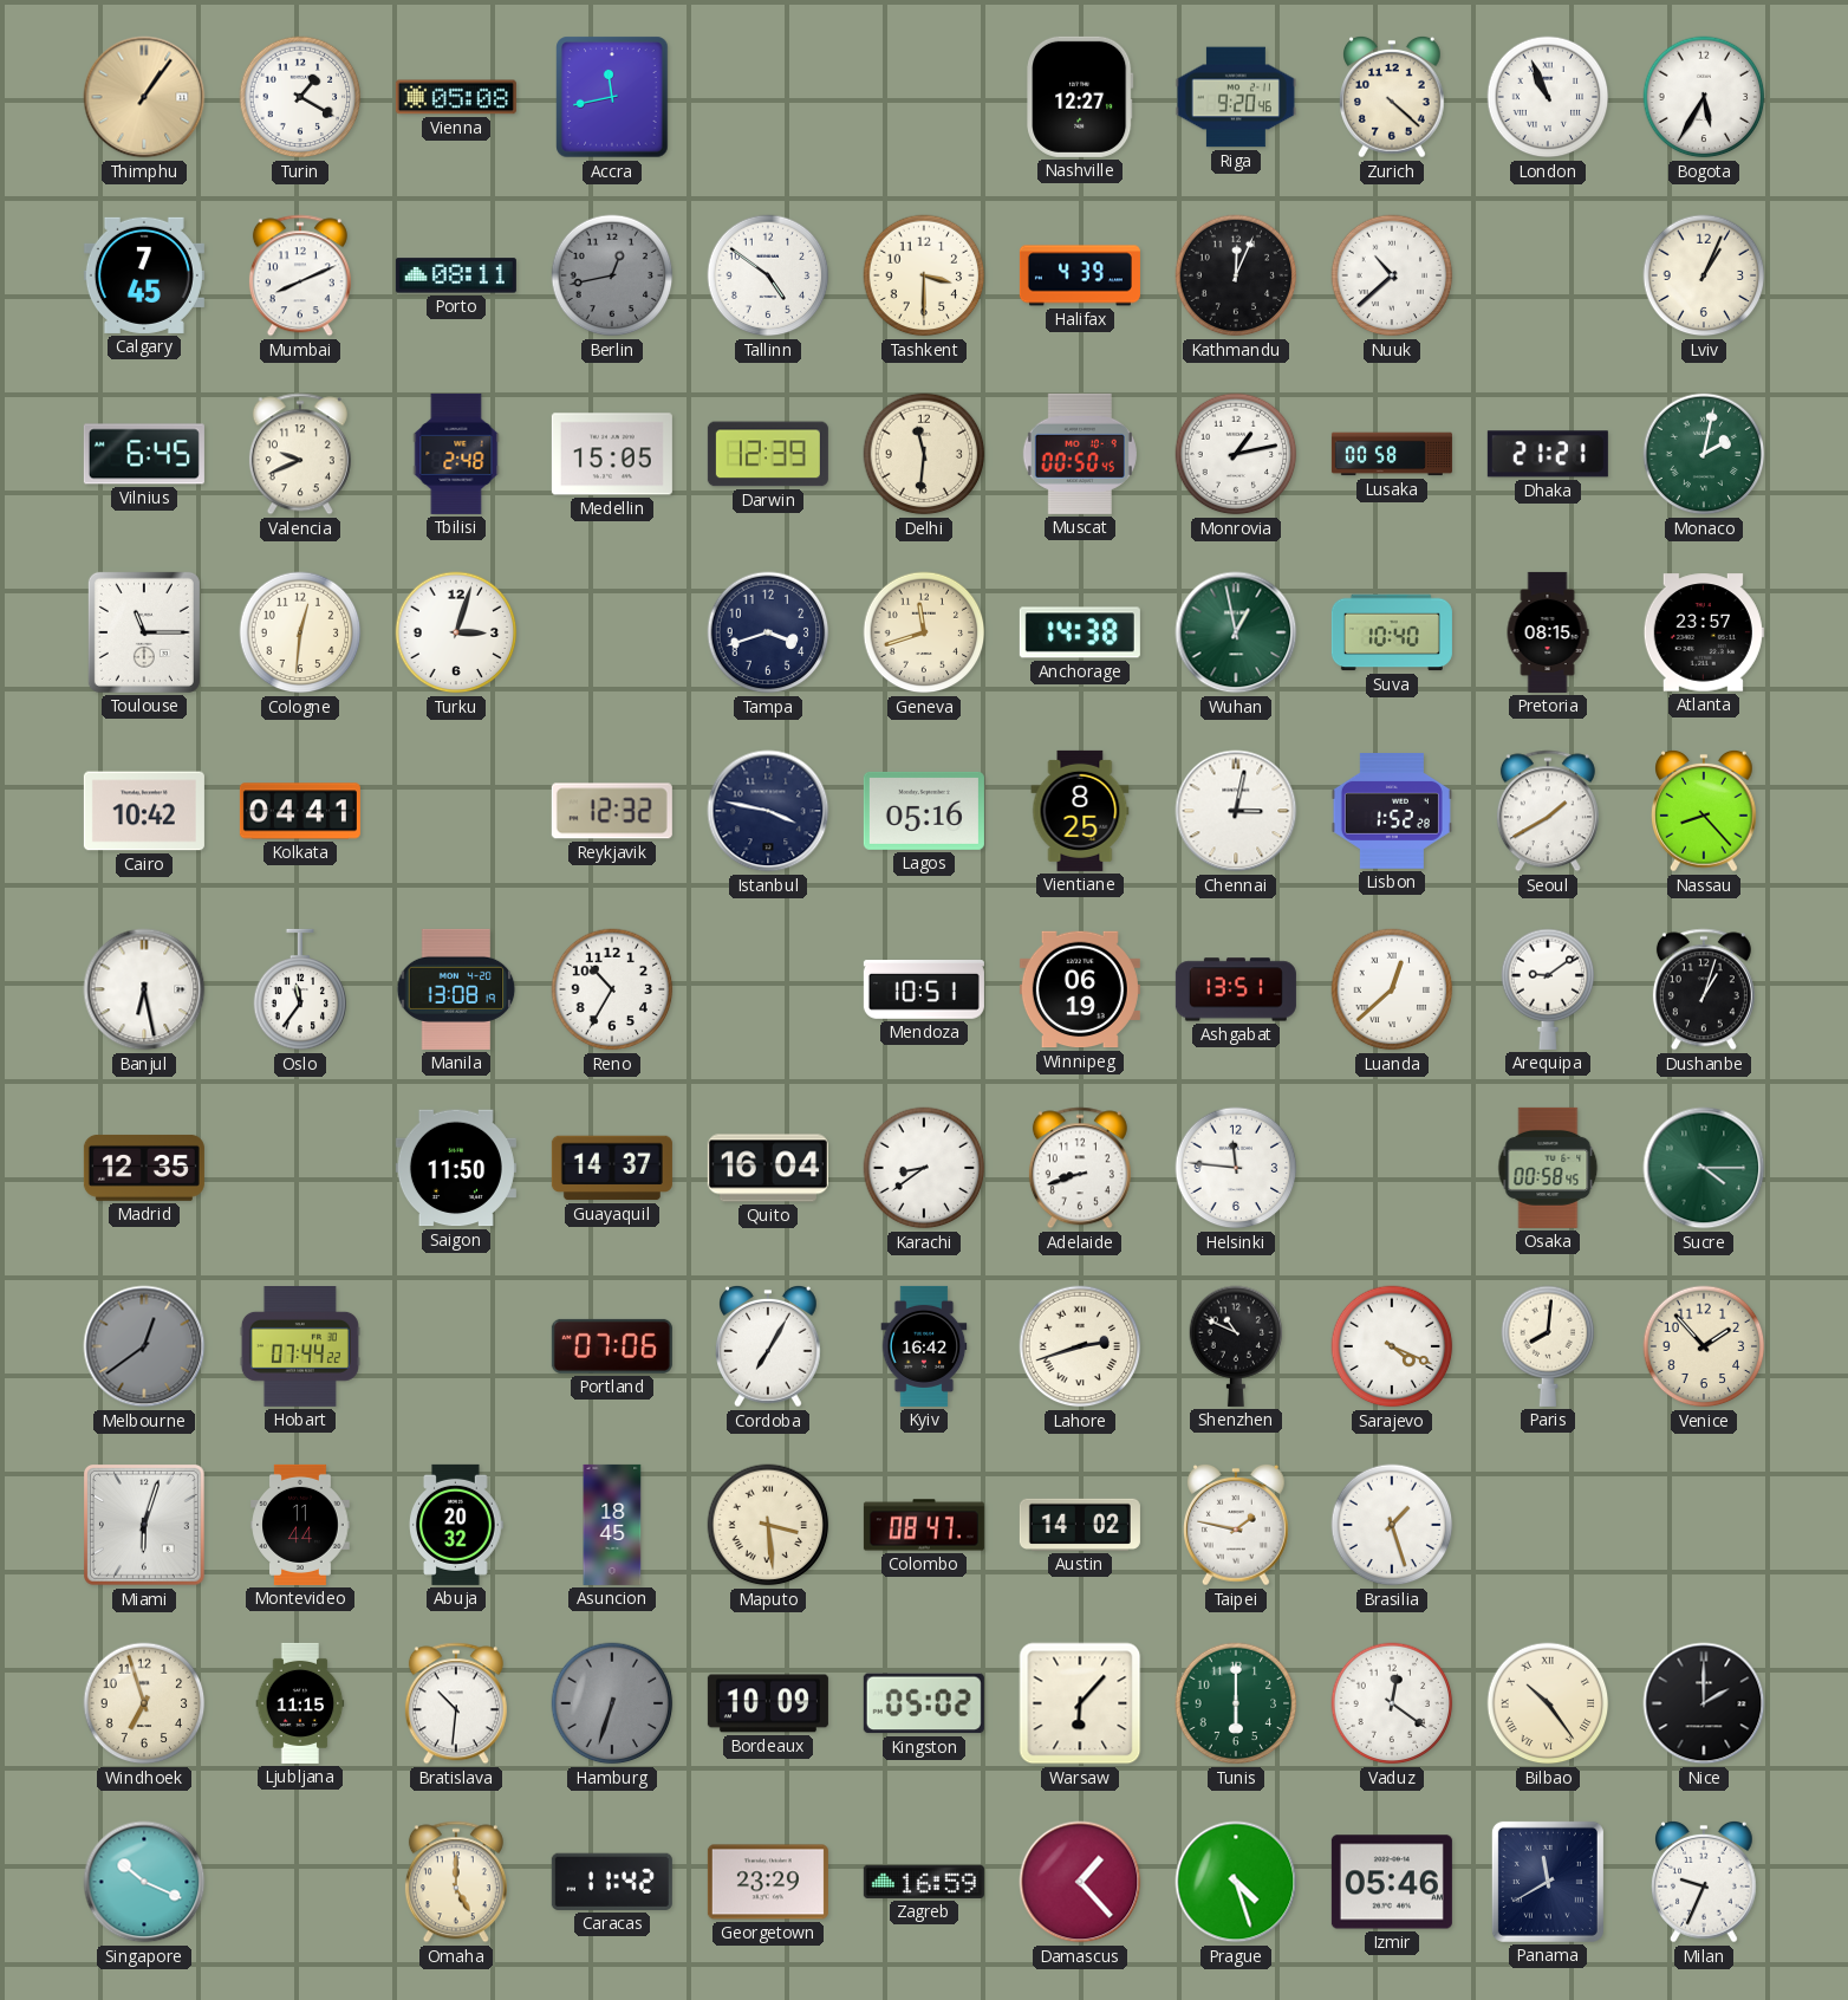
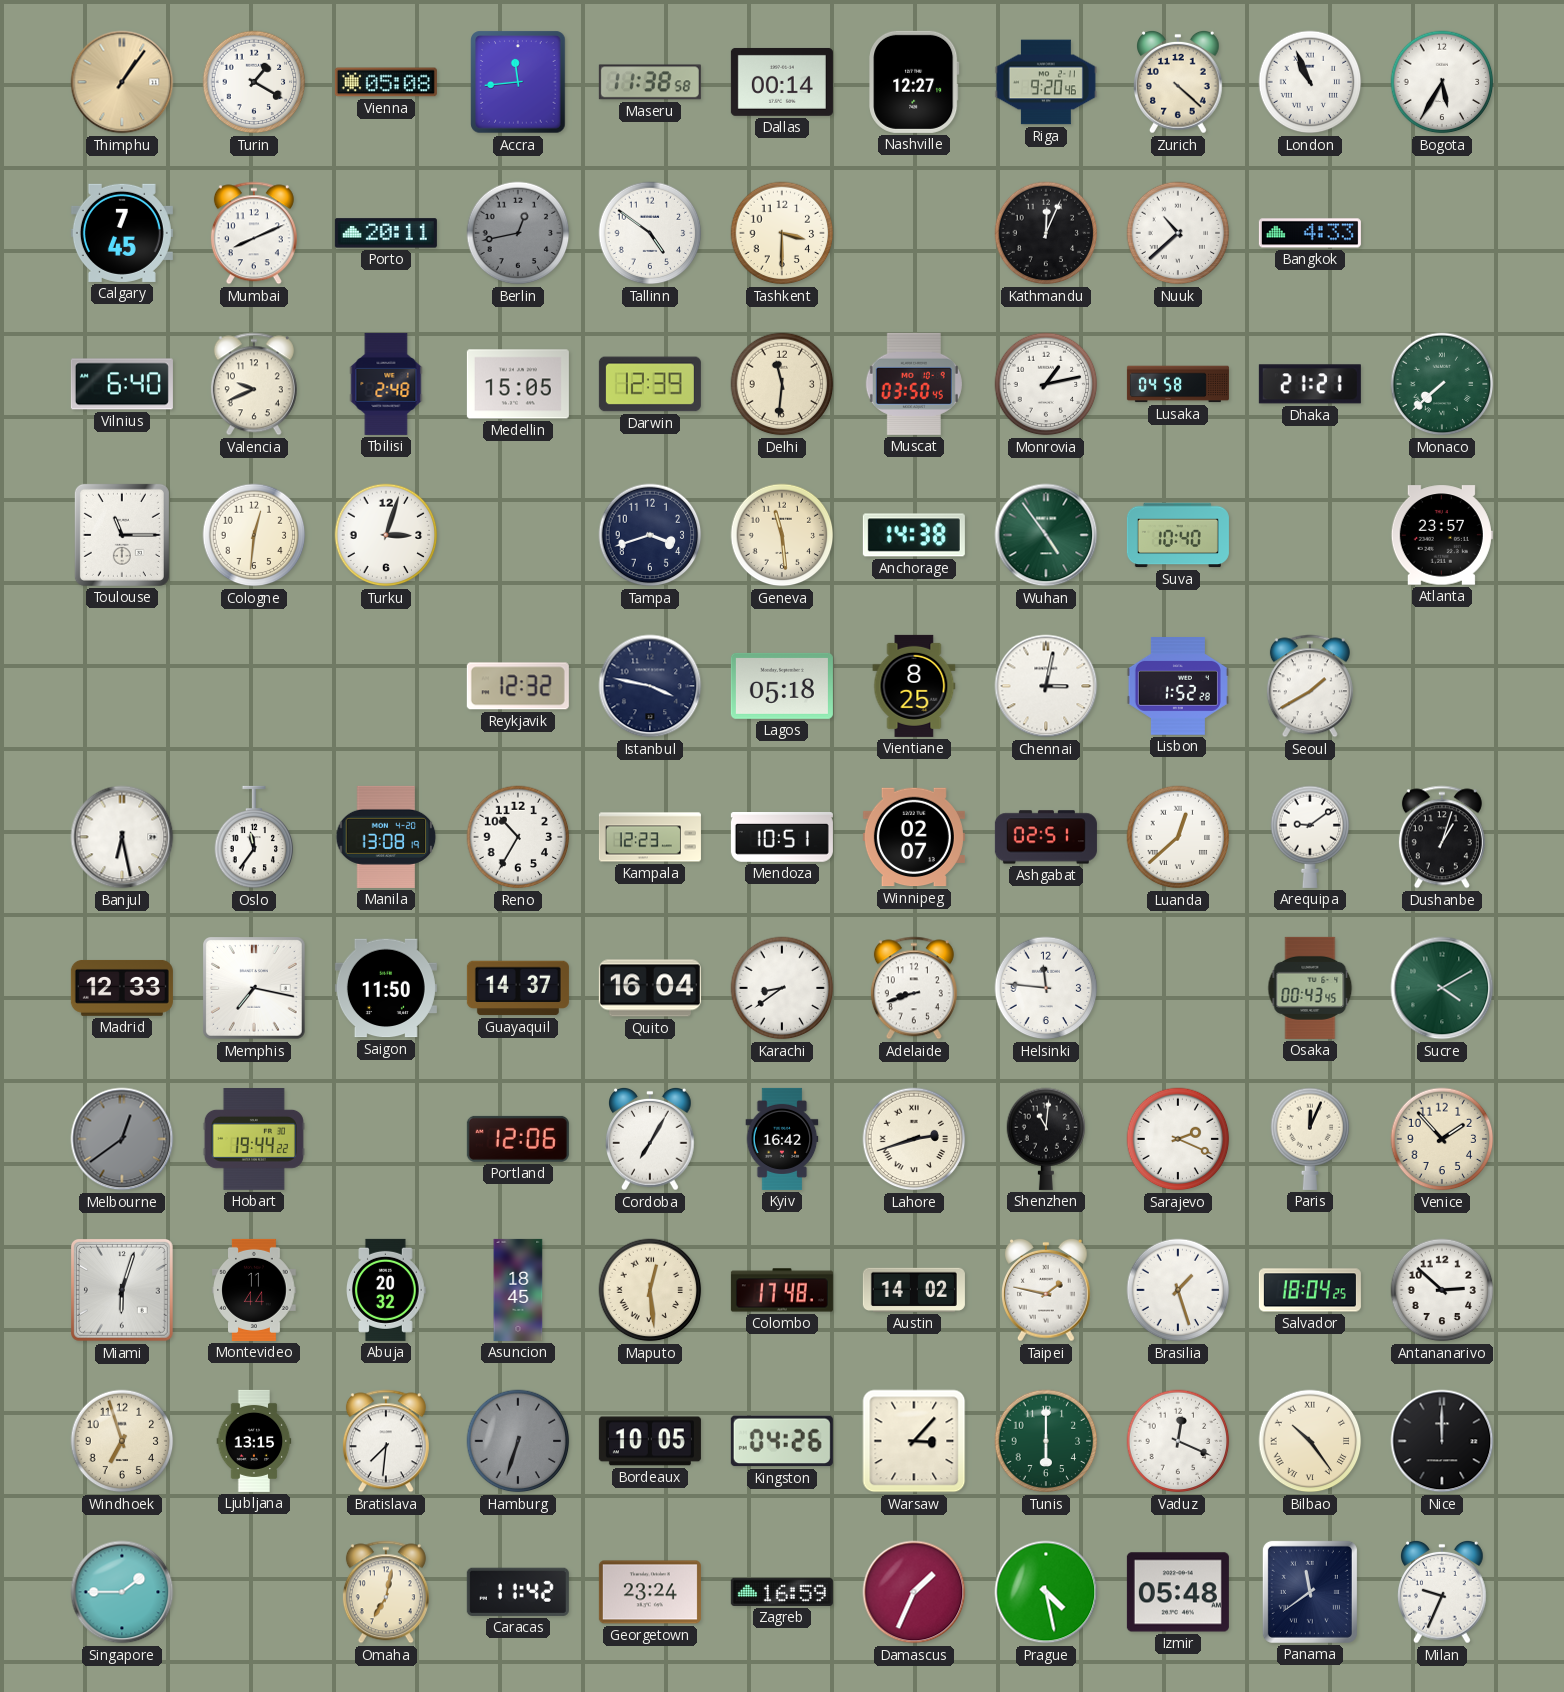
Accra: 11:43 -> 11:44
Maseru: none -> 11:38
Dallas: none -> 00:14
Porto: 08:11 -> 20:11
Halifax: 4:39 -> none
Bangkok: none -> 4:33
Lviv: 1:04 -> none
Vilnius: 6:45 -> 6:40
Muscat: 00:50 -> 03:50
Lusaka: 00:58 -> 04:58
Monaco: 2:02 -> 7:38
Geneva: 11:42 -> 11:29
Wuhan: 12:58 -> 4:54
Pretoria: 08:15 -> none
Cairo: 10:42 -> none
Kolkata: 04:41 -> none
Lagos: 05:16 -> 05:18
Nassau: 8:23 -> none
Kampala: none -> 12:23
Winnipeg: 06:19 -> 02:07
Ashgabat: 13:51 -> 02:51
Madrid: 12:35 -> 12:33
Memphis: none -> 7:17
Osaka: 00:58 -> 00:43
Sucre: 4:15 -> 4:10
Hobart: 07:44 -> 19:44
Portland: 07:06 -> 12:06
Shenzhen: 10:49 -> 11:01
Sarajevo: 4:19 -> 2:19
Paris: 8:01 -> 12:04
Maputo: 3:29 -> 12:29
Colombo: 08:47 -> 17:48
Salvador: none -> 18:04
Antananarivo: none -> 2:52
Ljubljana: 11:15 -> 13:15
Bratislava: 10:31 -> 7:31
Bordeaux: 10:09 -> 10:05
Kingston: 05:02 -> 04:26
Warsaw: 6:07 -> 3:07
Vaduz: 12:21 -> 12:19
Nice: 2:00 -> 12:00
Singapore: 10:19 -> 1:45
Omaha: 5:00 -> 7:02
Georgetown: 23:29 -> 23:24
Damascus: 1:23 -> 1:34
Prague: 4:27 -> 4:28
Izmir: 05:46 -> 05:48
Panama: 11:40 -> 11:39
